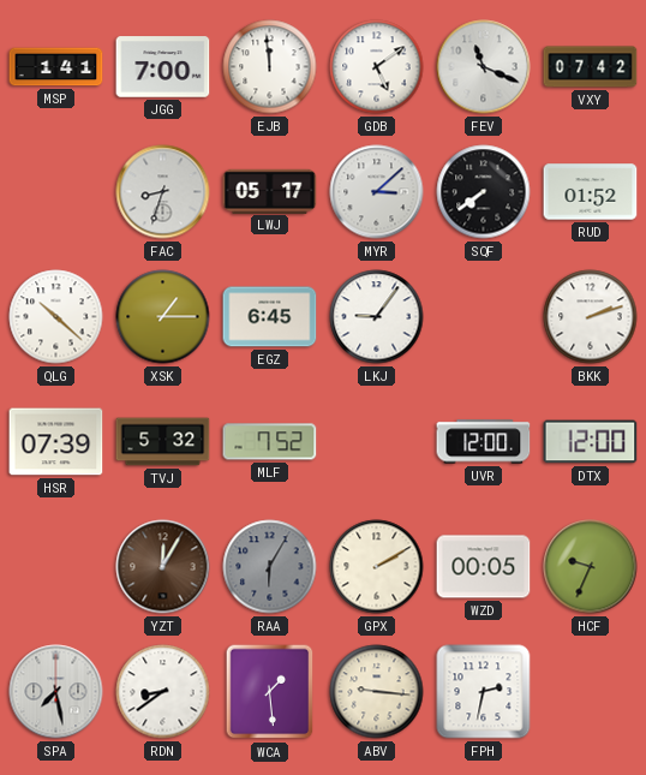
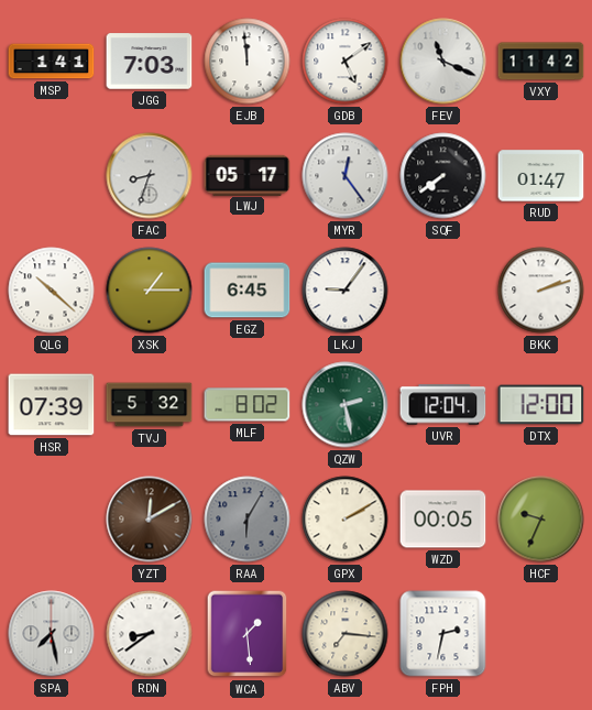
JGG: 7:00 -> 7:03
VXY: 07:42 -> 11:42
MYR: 3:08 -> 12:24
RUD: 01:52 -> 01:47
MLF: 7:52 -> 8:02
QZW: none -> 2:28
UVR: 12:00 -> 12:04
YZT: 12:05 -> 12:10
ABV: 9:16 -> 7:16
